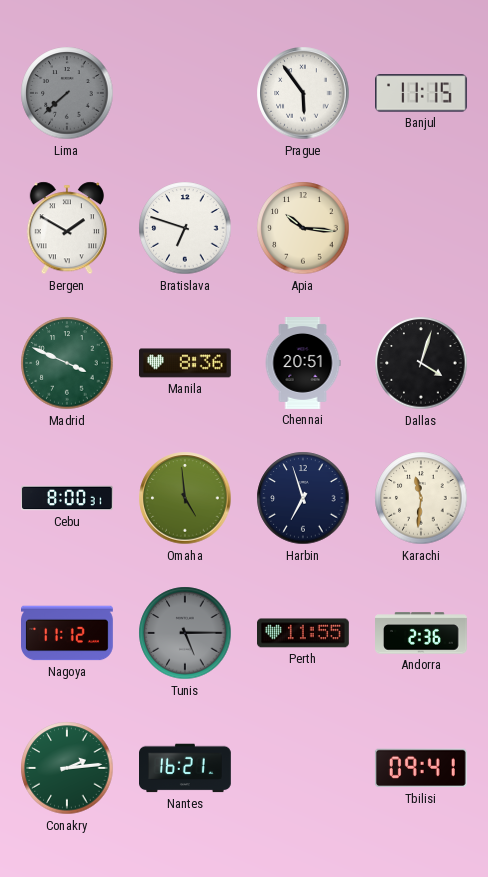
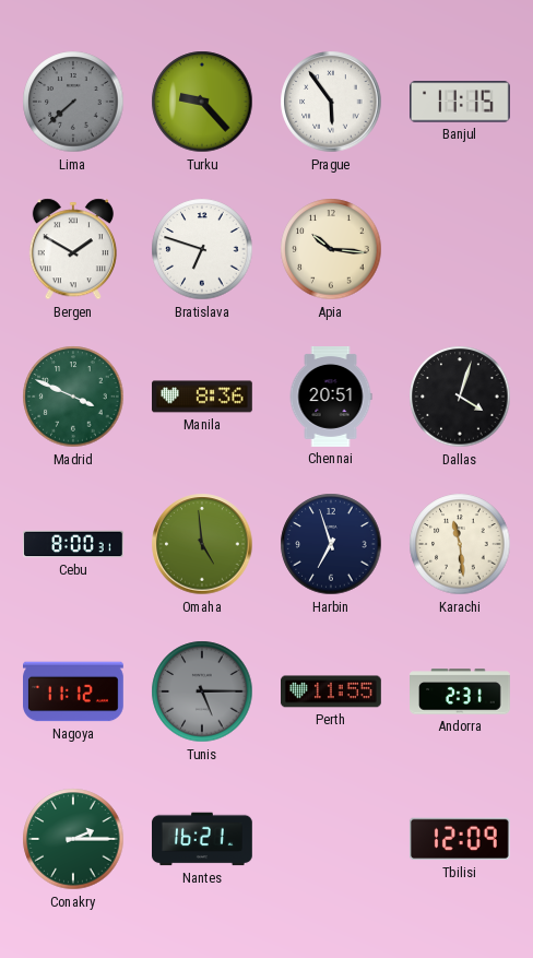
Turku: none -> 9:23
Karachi: 11:31 -> 11:29
Andorra: 2:36 -> 2:31
Conakry: 2:14 -> 2:15
Tbilisi: 09:41 -> 12:09
